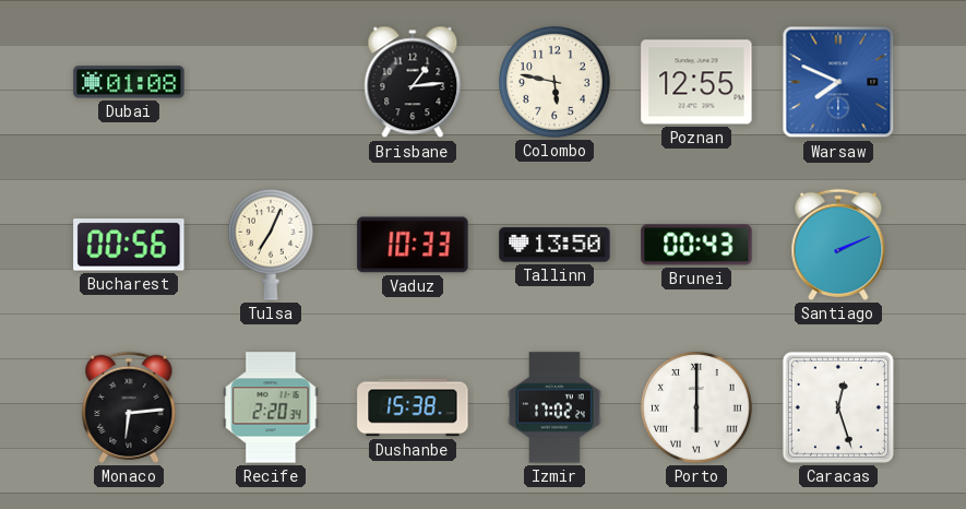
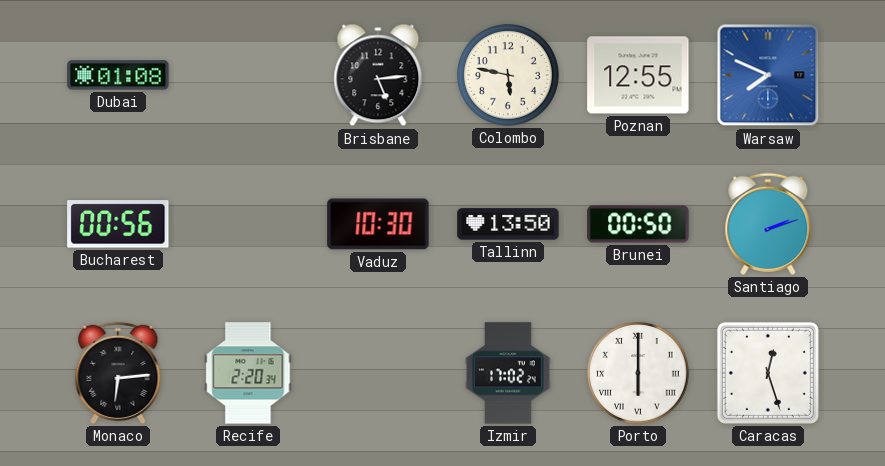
Brisbane: 1:14 -> 5:14
Tulsa: 7:04 -> none
Vaduz: 10:33 -> 10:30
Brunei: 00:43 -> 00:50
Santiago: 2:11 -> 2:12
Dushanbe: 15:38 -> none
